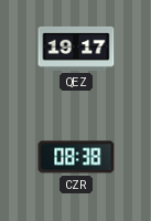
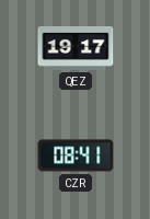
CZR: 08:38 -> 08:41
